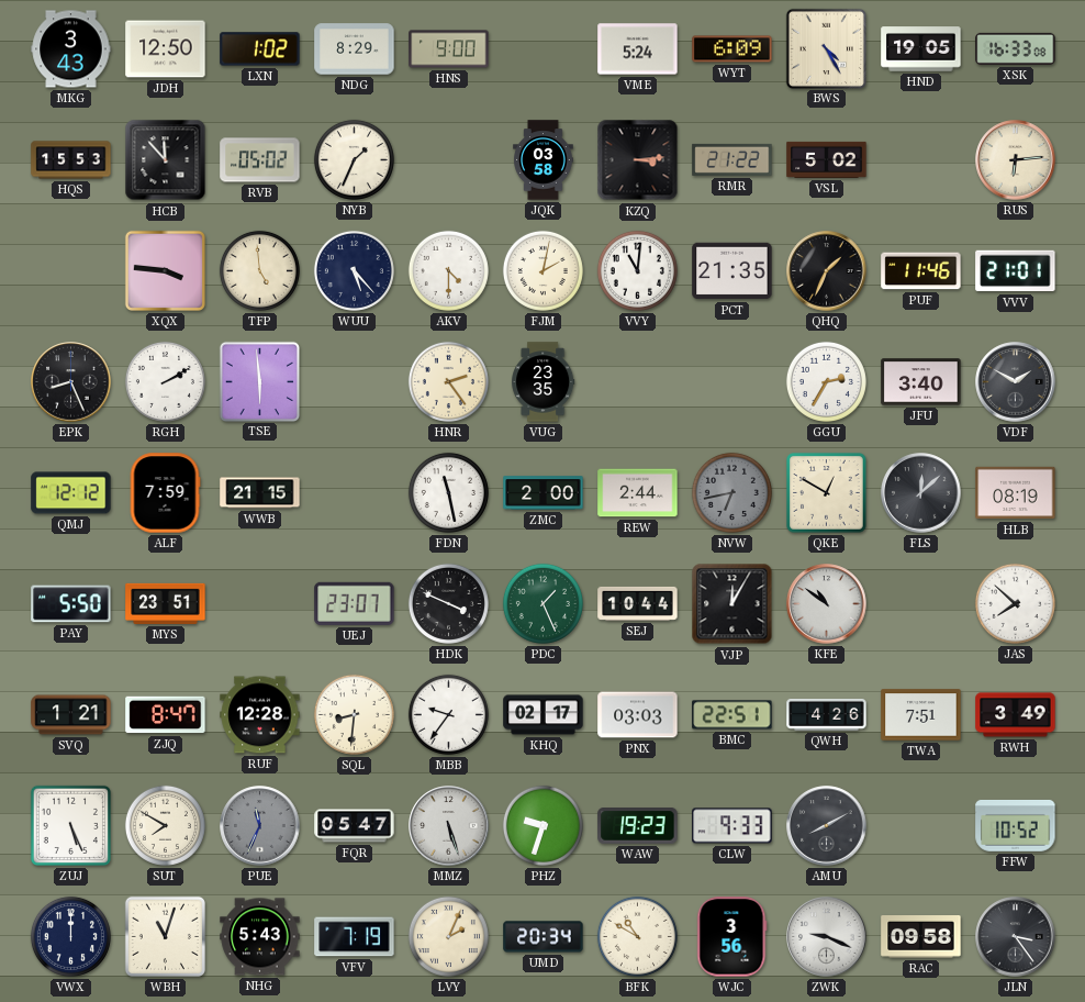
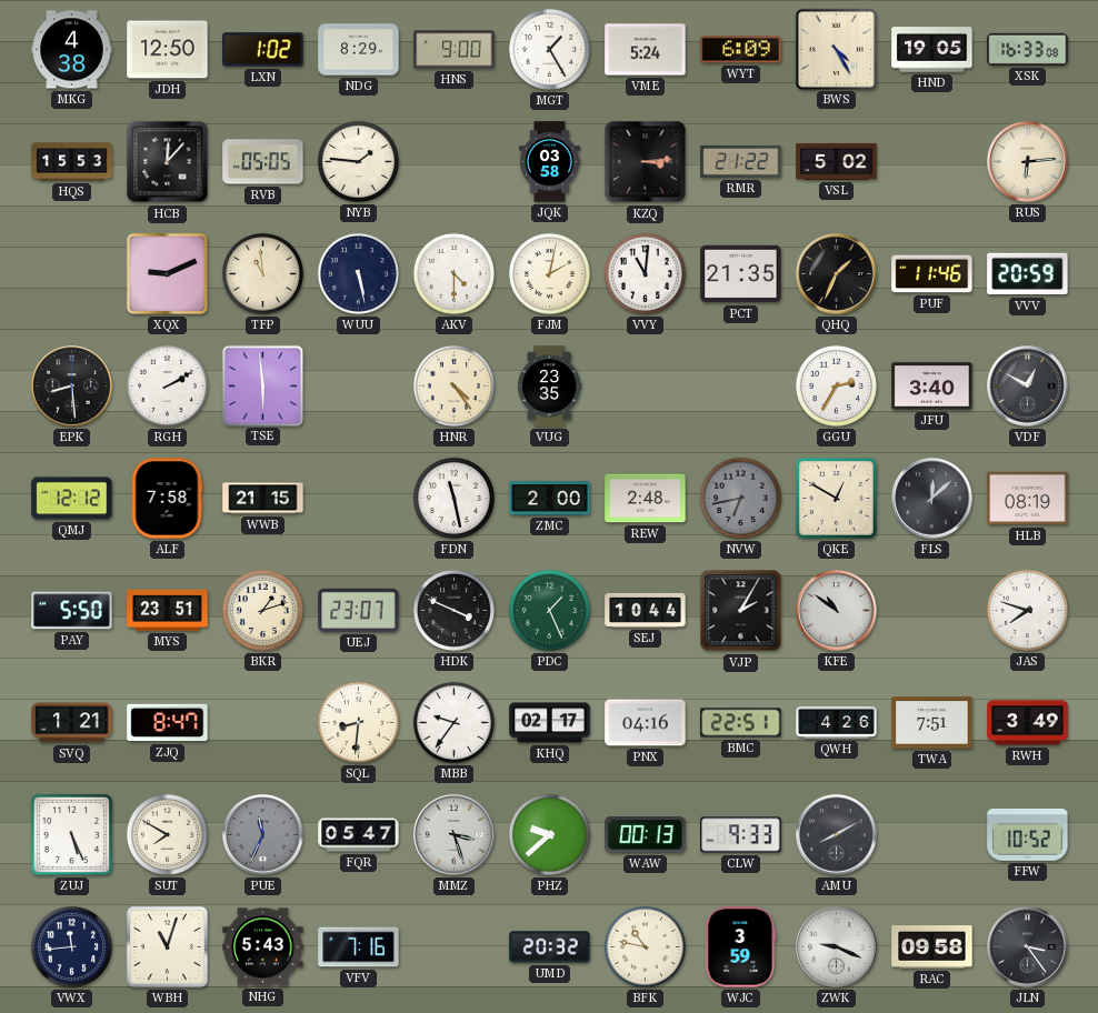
MKG: 3:43 -> 4:38
MGT: none -> 1:25
HCB: 11:53 -> 12:07
RVB: 05:02 -> 05:05
NYB: 1:34 -> 1:46
XQX: 3:46 -> 9:11
TFP: 4:59 -> 10:59
WUU: 5:23 -> 5:28
VVV: 21:01 -> 20:59
EPK: 8:26 -> 8:29
HNR: 2:24 -> 4:24
VDF: 1:50 -> 12:50
ALF: 7:59 -> 7:58
REW: 2:44 -> 2:48
BKR: none -> 1:12
VJP: 12:05 -> 2:05
JAS: 7:52 -> 7:48
RUF: 12:28 -> none
PNX: 03:03 -> 04:16
MMZ: 5:27 -> 3:27
PHZ: 9:33 -> 9:38
WAW: 19:23 -> 00:13
VWX: 12:00 -> 11:44
VFV: 7:19 -> 7:16
LVY: 2:04 -> none
UMD: 20:34 -> 20:32
BFK: 10:50 -> 10:47
WJC: 3:56 -> 3:59
